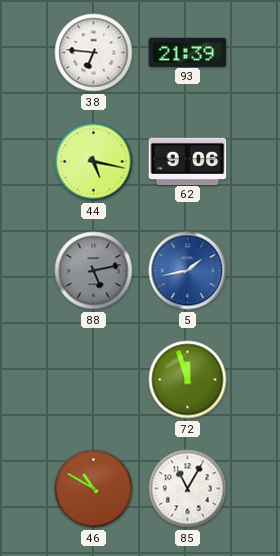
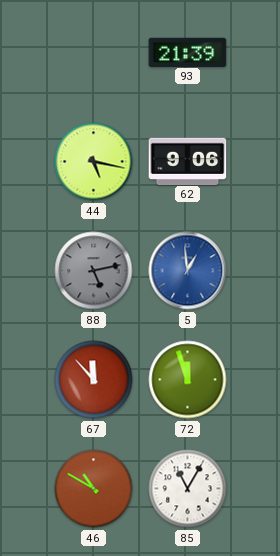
38: 6:46 -> none
5: 1:43 -> 12:59
67: none -> 11:53
